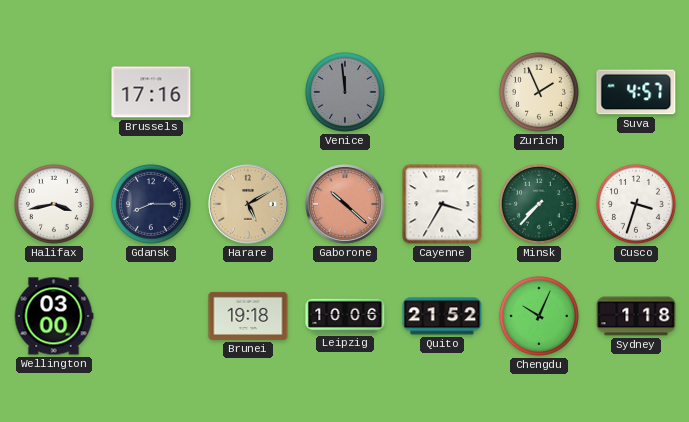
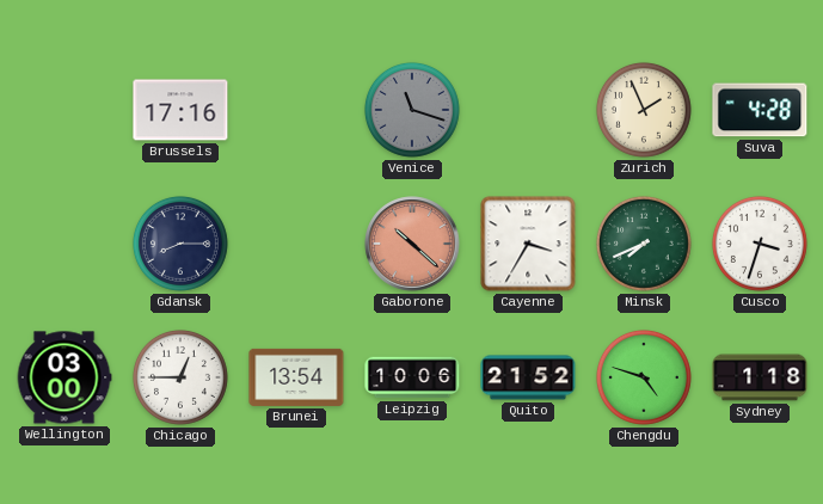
Venice: 11:59 -> 11:18
Suva: 4:57 -> 4:28
Halifax: 3:43 -> none
Harare: 5:10 -> none
Minsk: 7:37 -> 7:41
Chicago: none -> 12:45
Brunei: 19:18 -> 13:54
Chengdu: 10:04 -> 4:48
